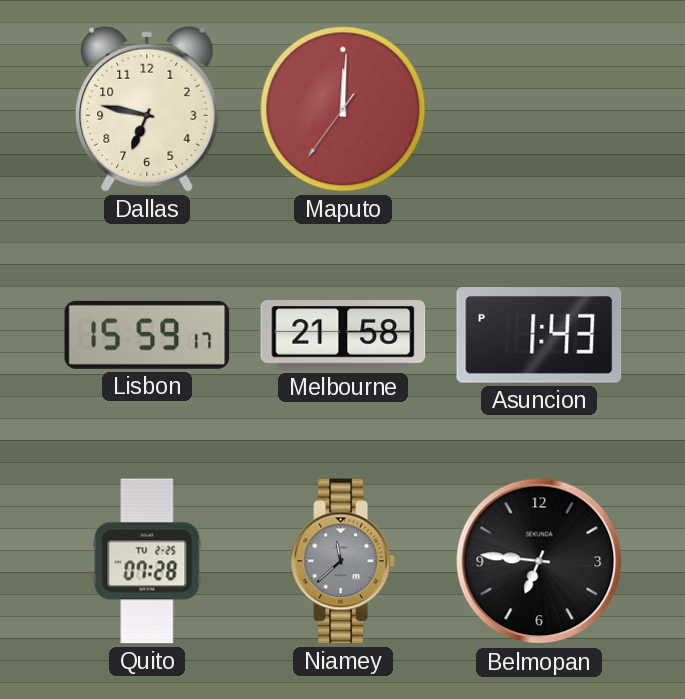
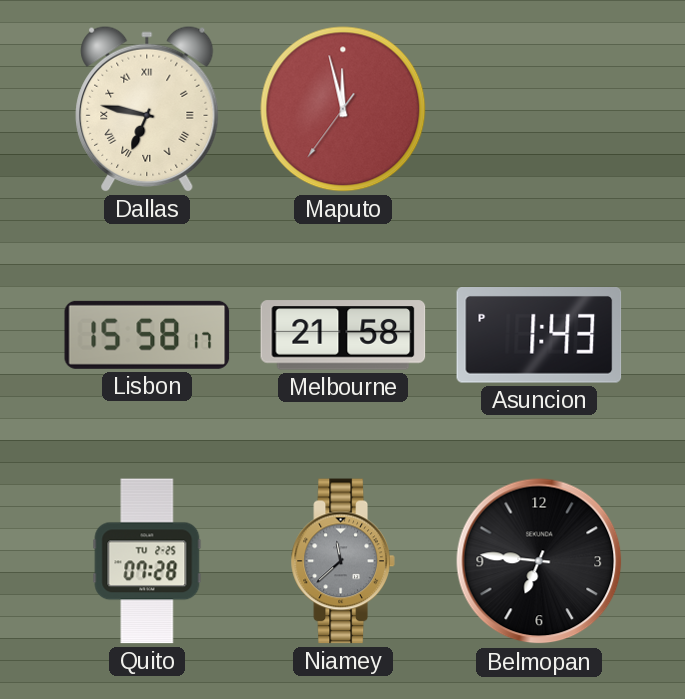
Dallas numerals: Arabic -> Roman
Maputo: 12:00 -> 11:57
Lisbon: 15:59 -> 15:58
